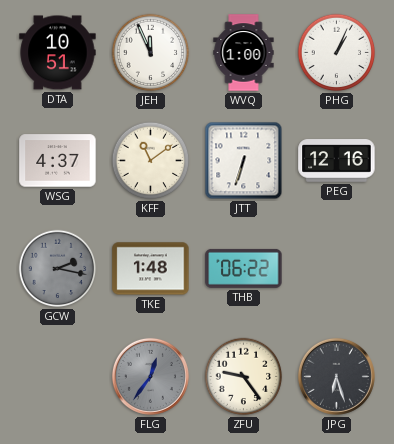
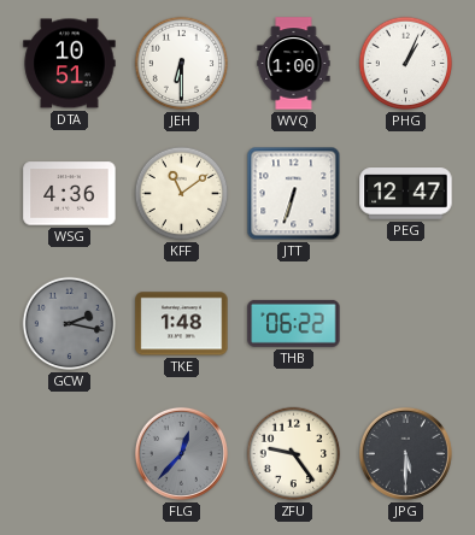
JEH: 11:56 -> 6:30
WSG: 4:37 -> 4:36
PEG: 12:16 -> 12:47
FLG: 12:36 -> 12:37
JPG: 6:27 -> 5:30
